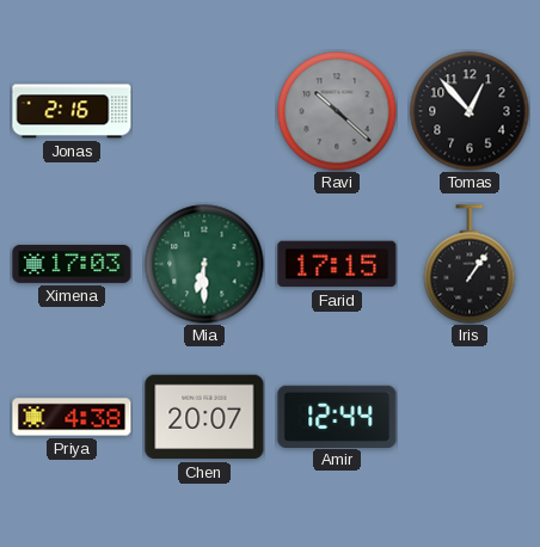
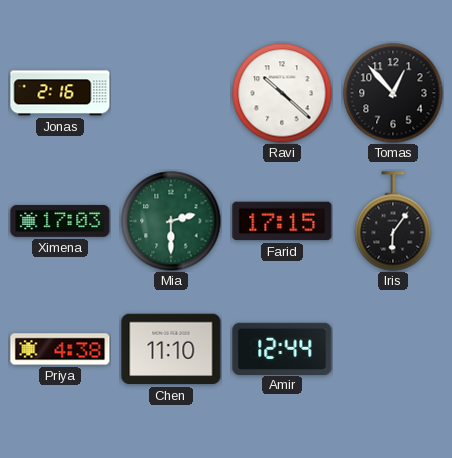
Ravi dial: grey -> white
Mia: 6:30 -> 2:30
Iris: 1:06 -> 6:06
Chen: 20:07 -> 11:10
